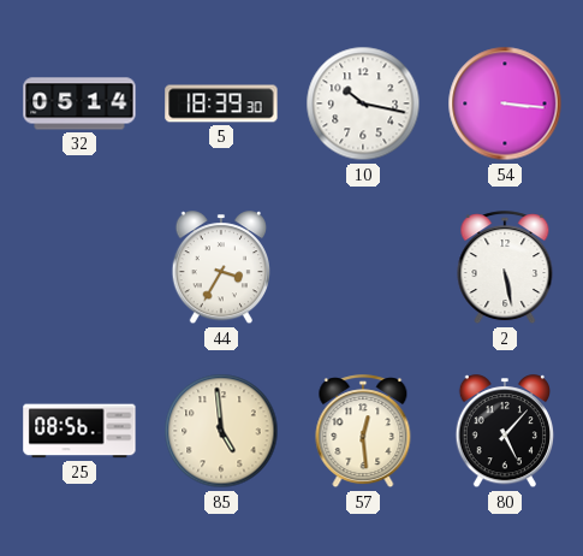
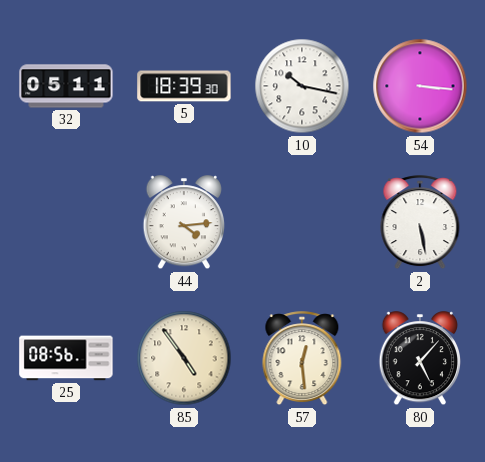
32: 05:14 -> 05:11
44: 3:35 -> 4:14
85: 4:59 -> 4:54
